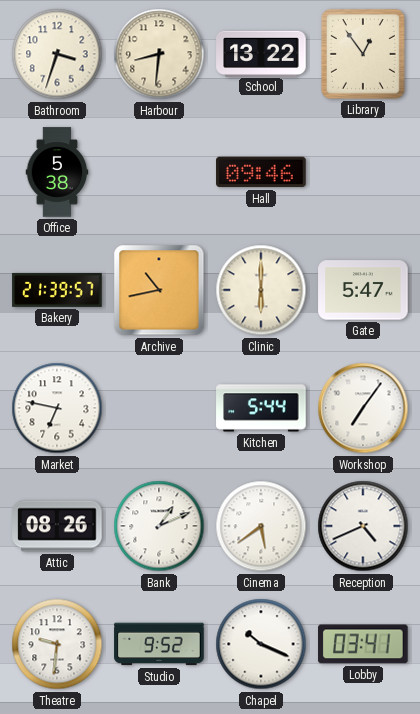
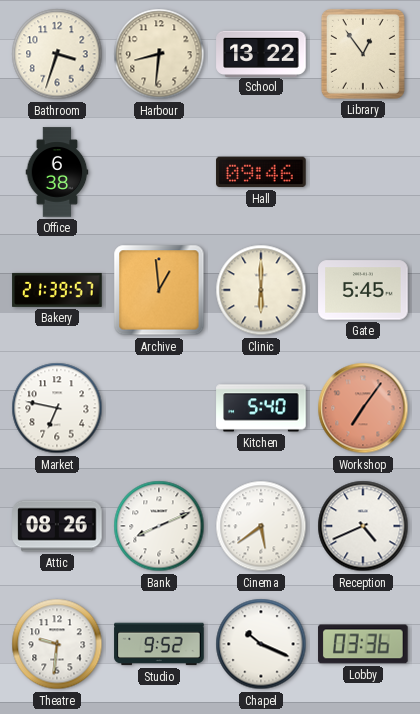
Office: 5:38 -> 6:38
Archive: 10:43 -> 12:59
Gate: 5:47 -> 5:45
Kitchen: 5:44 -> 5:40
Workshop dial: white -> salmon
Bank: 1:11 -> 8:11
Lobby: 03:41 -> 03:36
